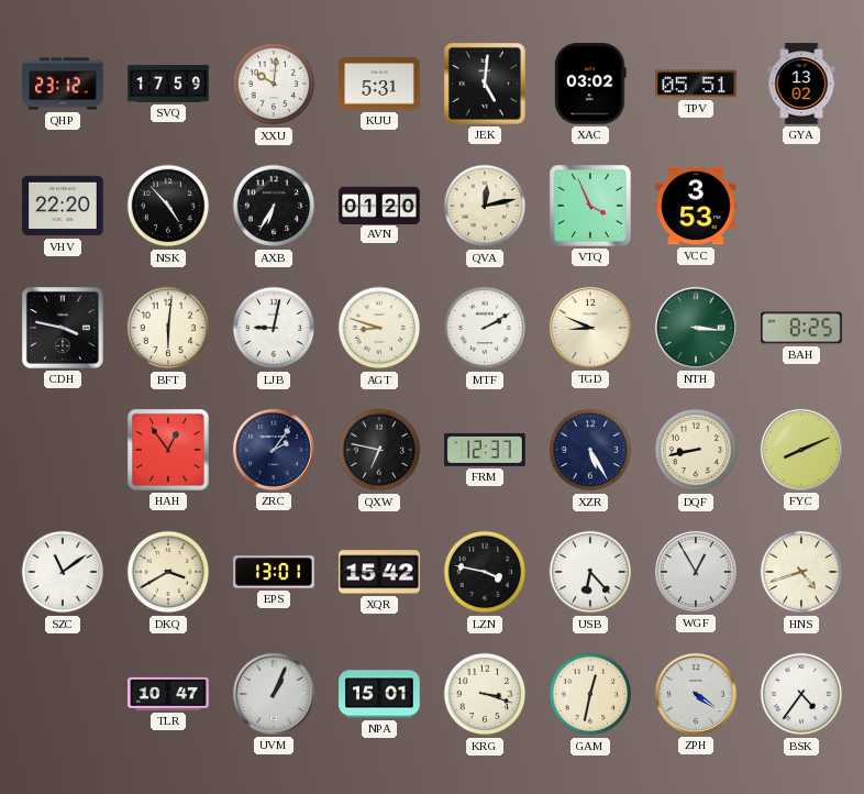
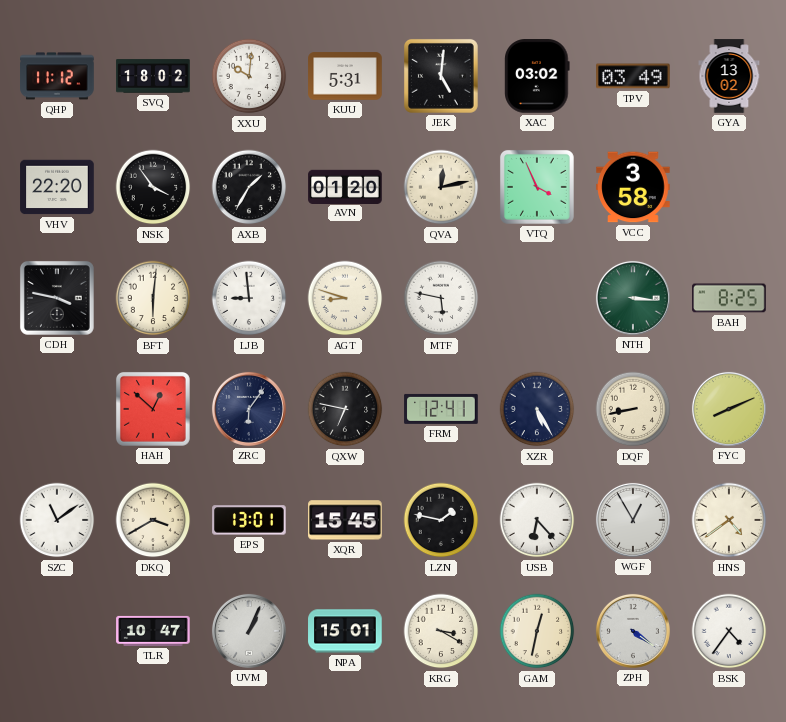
QHP: 23:12 -> 11:12
SVQ: 17:59 -> 18:02
TPV: 05:51 -> 03:49
NSK: 4:53 -> 3:54
AXB: 6:35 -> 1:35
VCC: 3:53 -> 3:58
LJB: 9:02 -> 8:59
MTF: 2:10 -> 5:47
TGD: 8:49 -> none
HAH: 12:54 -> 12:52
ZRC: 2:06 -> 6:06
FRM: 12:37 -> 12:41
XQR: 15:42 -> 15:45
LZN: 3:47 -> 1:47
HNS: 4:42 -> 4:39
KRG: 3:18 -> 3:20
